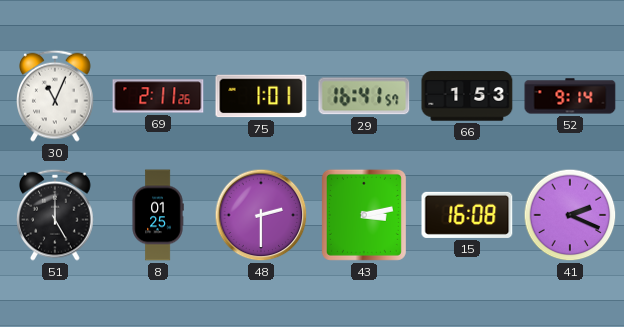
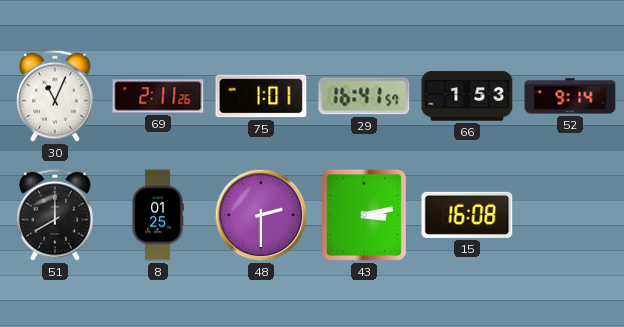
51: 5:00 -> 8:00
41: 2:19 -> none
